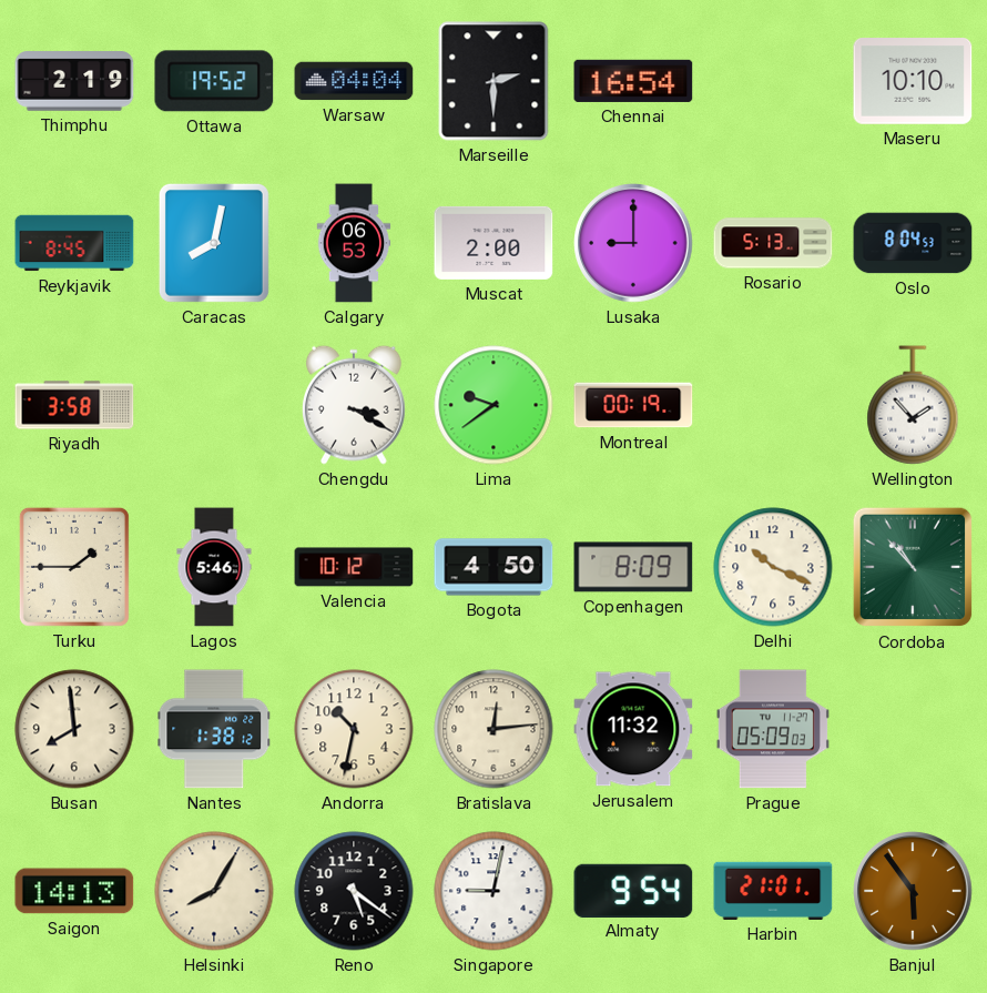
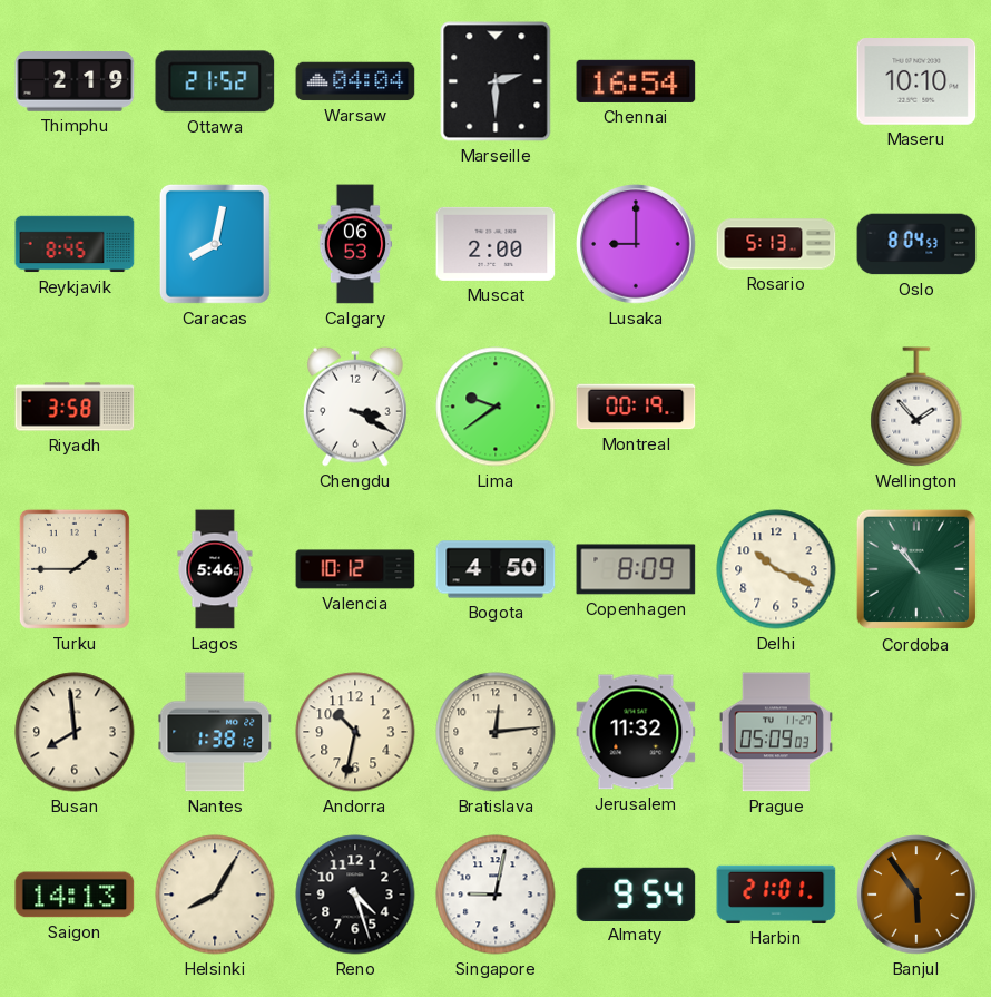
Ottawa: 19:52 -> 21:52
Reno: 5:21 -> 4:27
